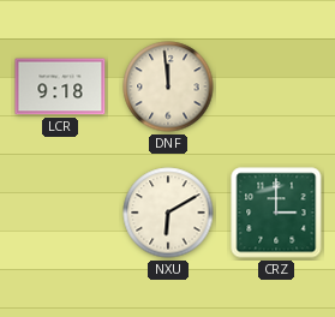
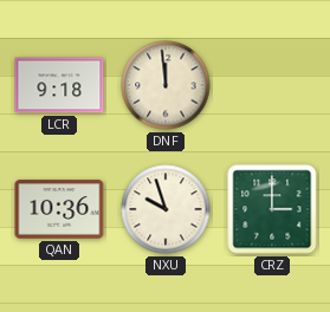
QAN: none -> 10:36
NXU: 6:10 -> 9:57
